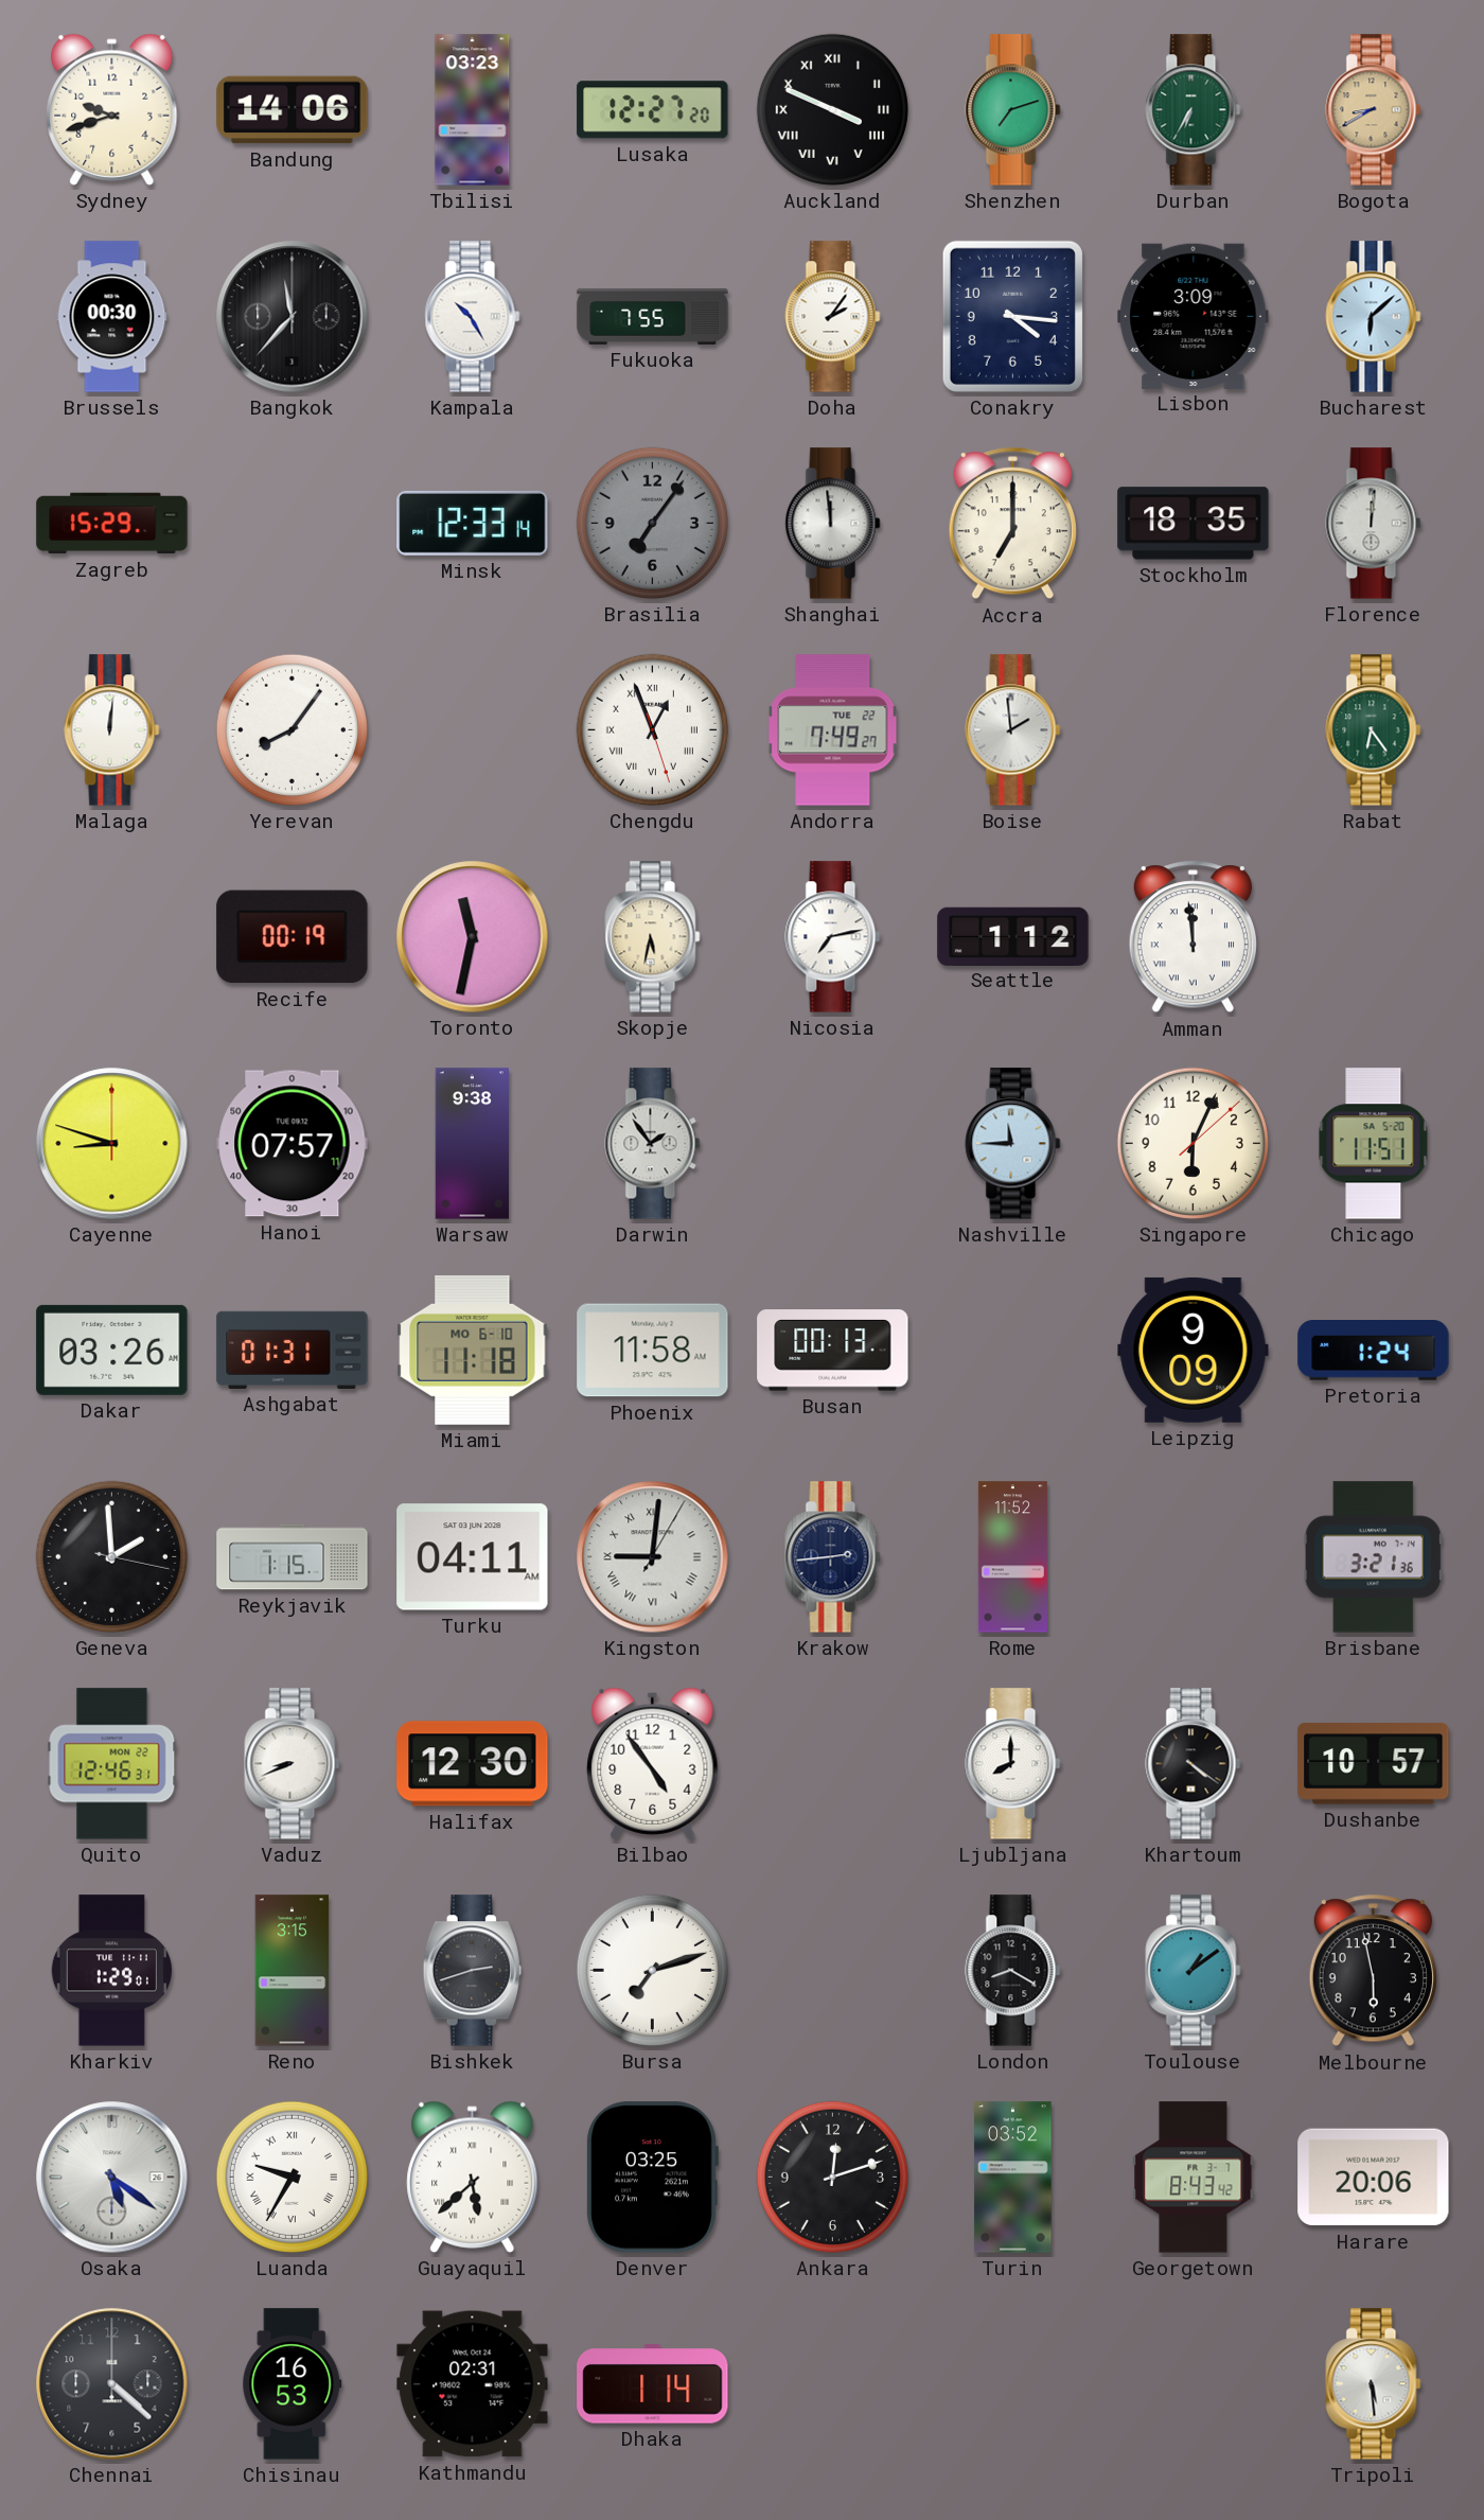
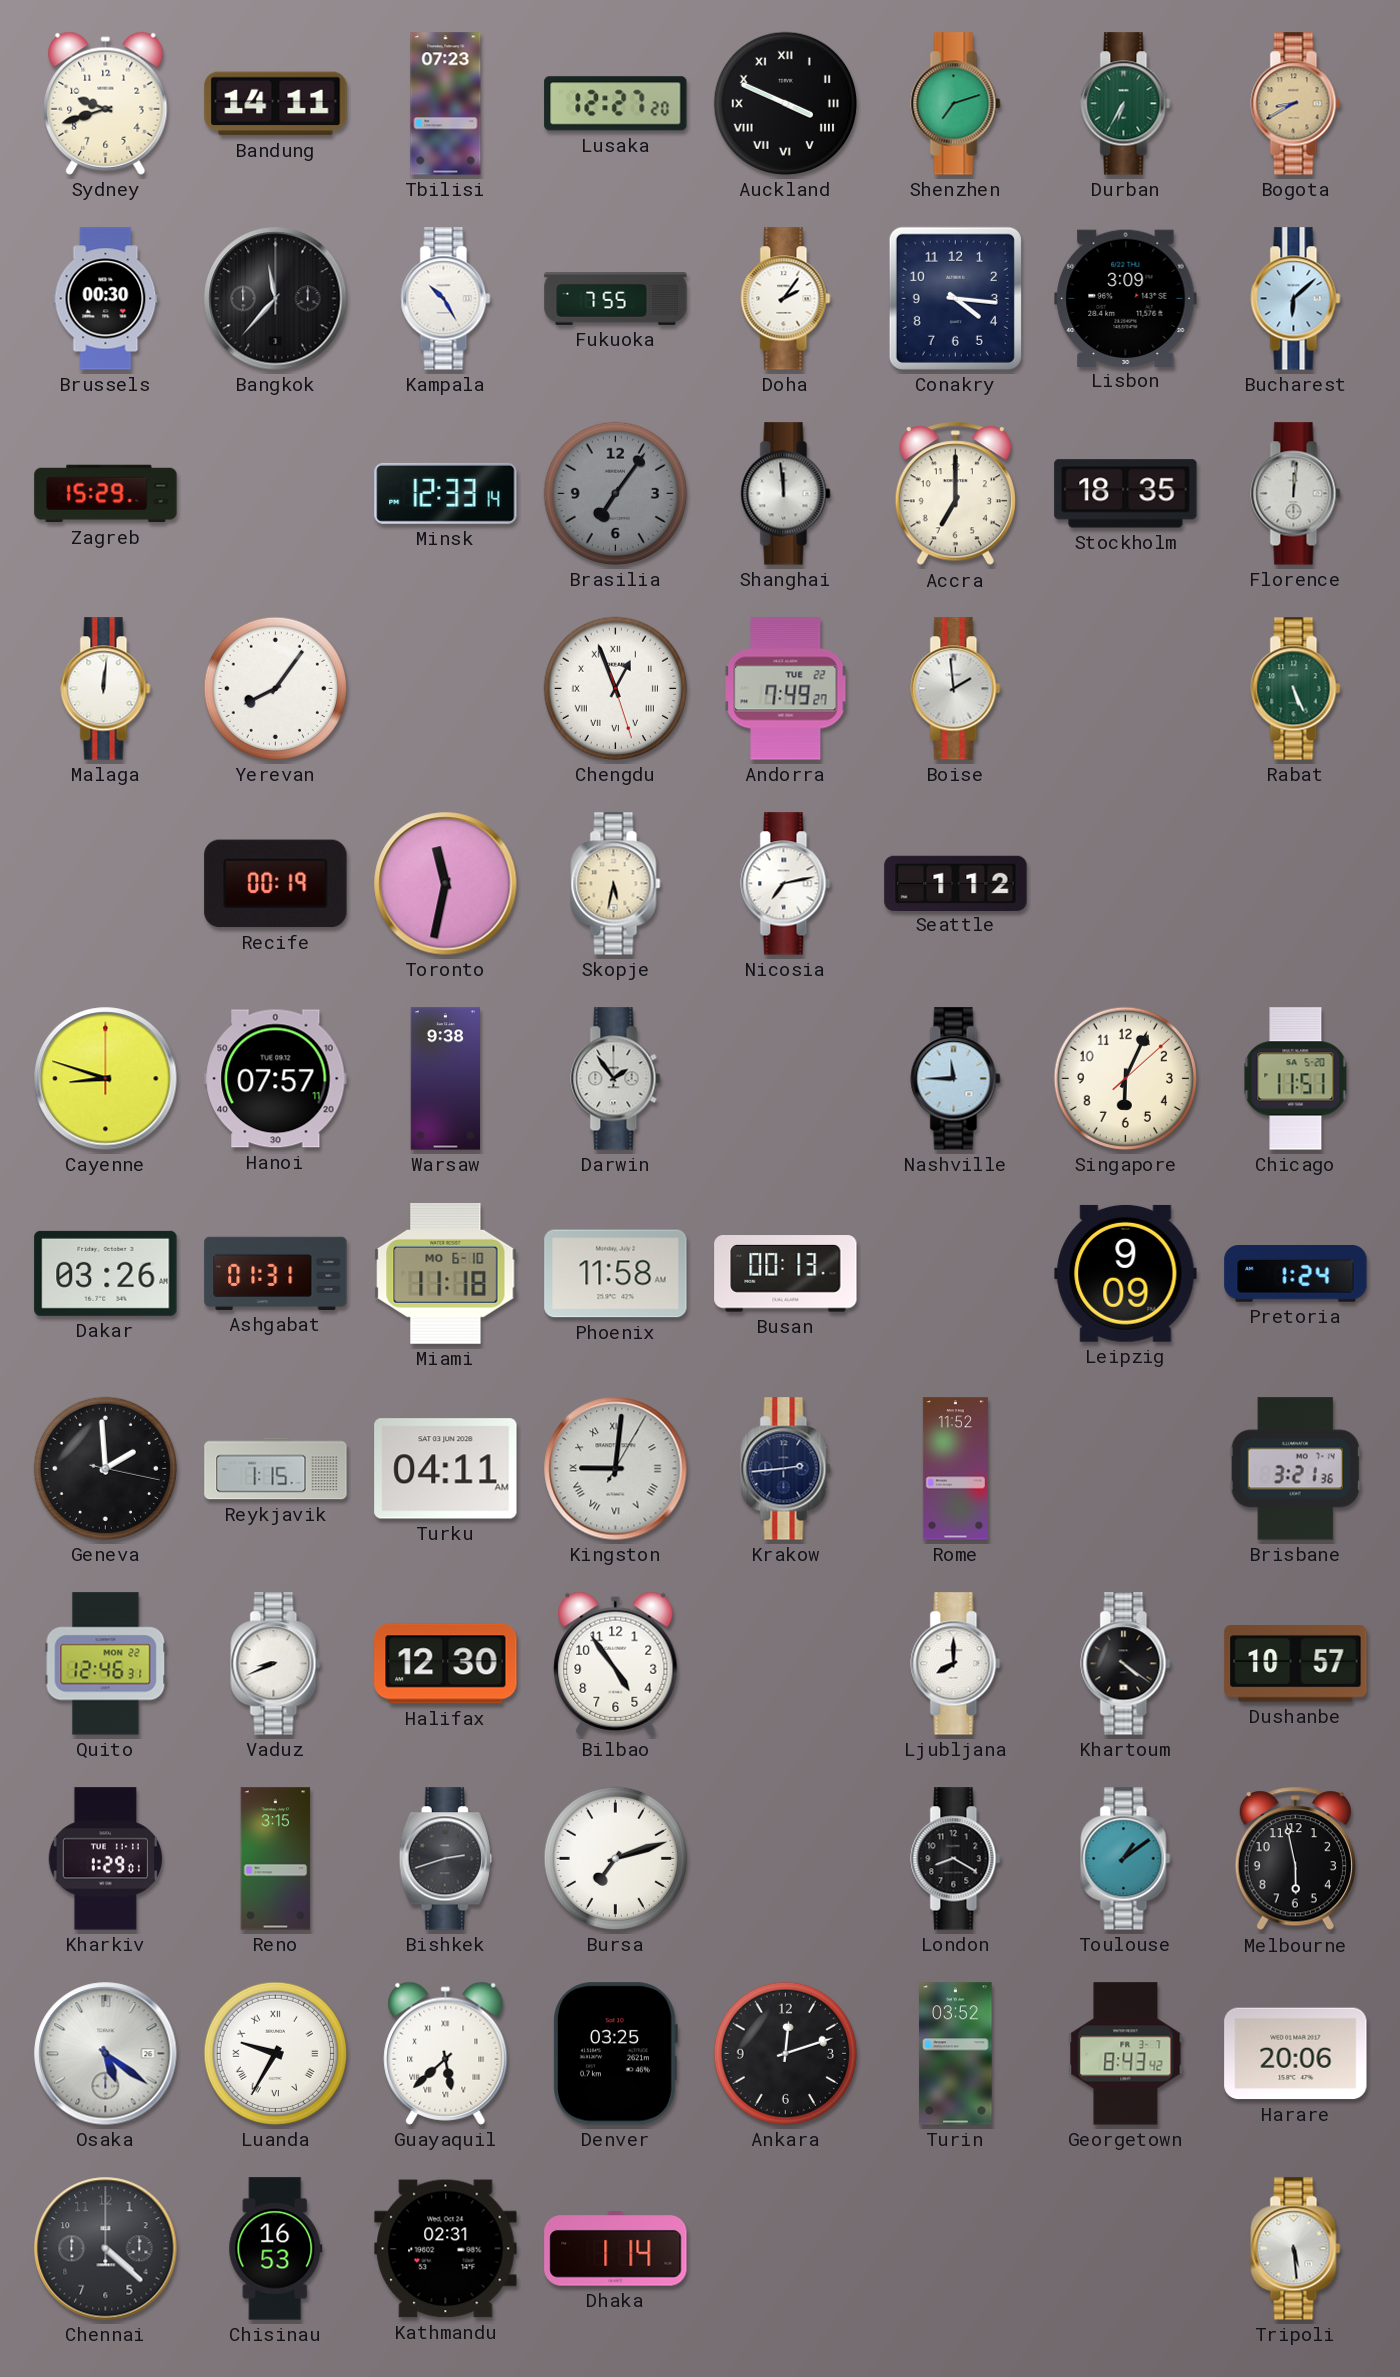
Bandung: 14:06 -> 14:11
Tbilisi: 03:23 -> 07:23
Rabat: 6:24 -> 5:26
Amman: 11:59 -> none
